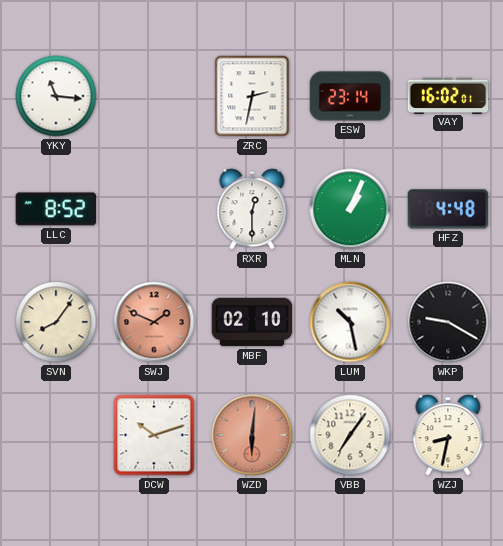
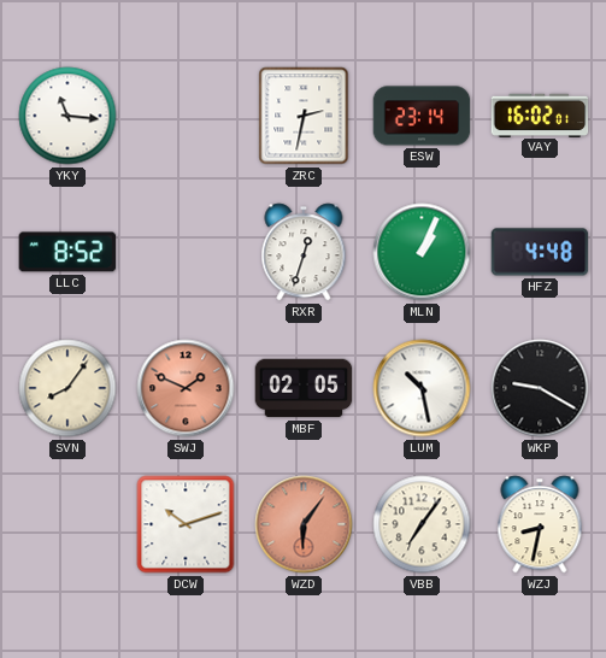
RXR: 12:30 -> 12:33
MBF: 02:10 -> 02:05
WZD: 6:01 -> 6:06
